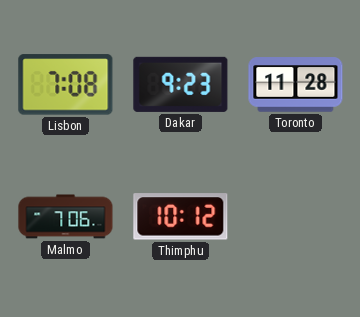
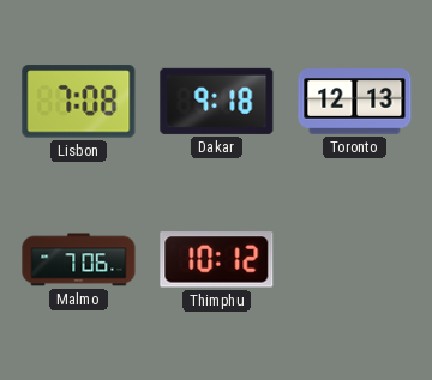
Dakar: 9:23 -> 9:18
Toronto: 11:28 -> 12:13
